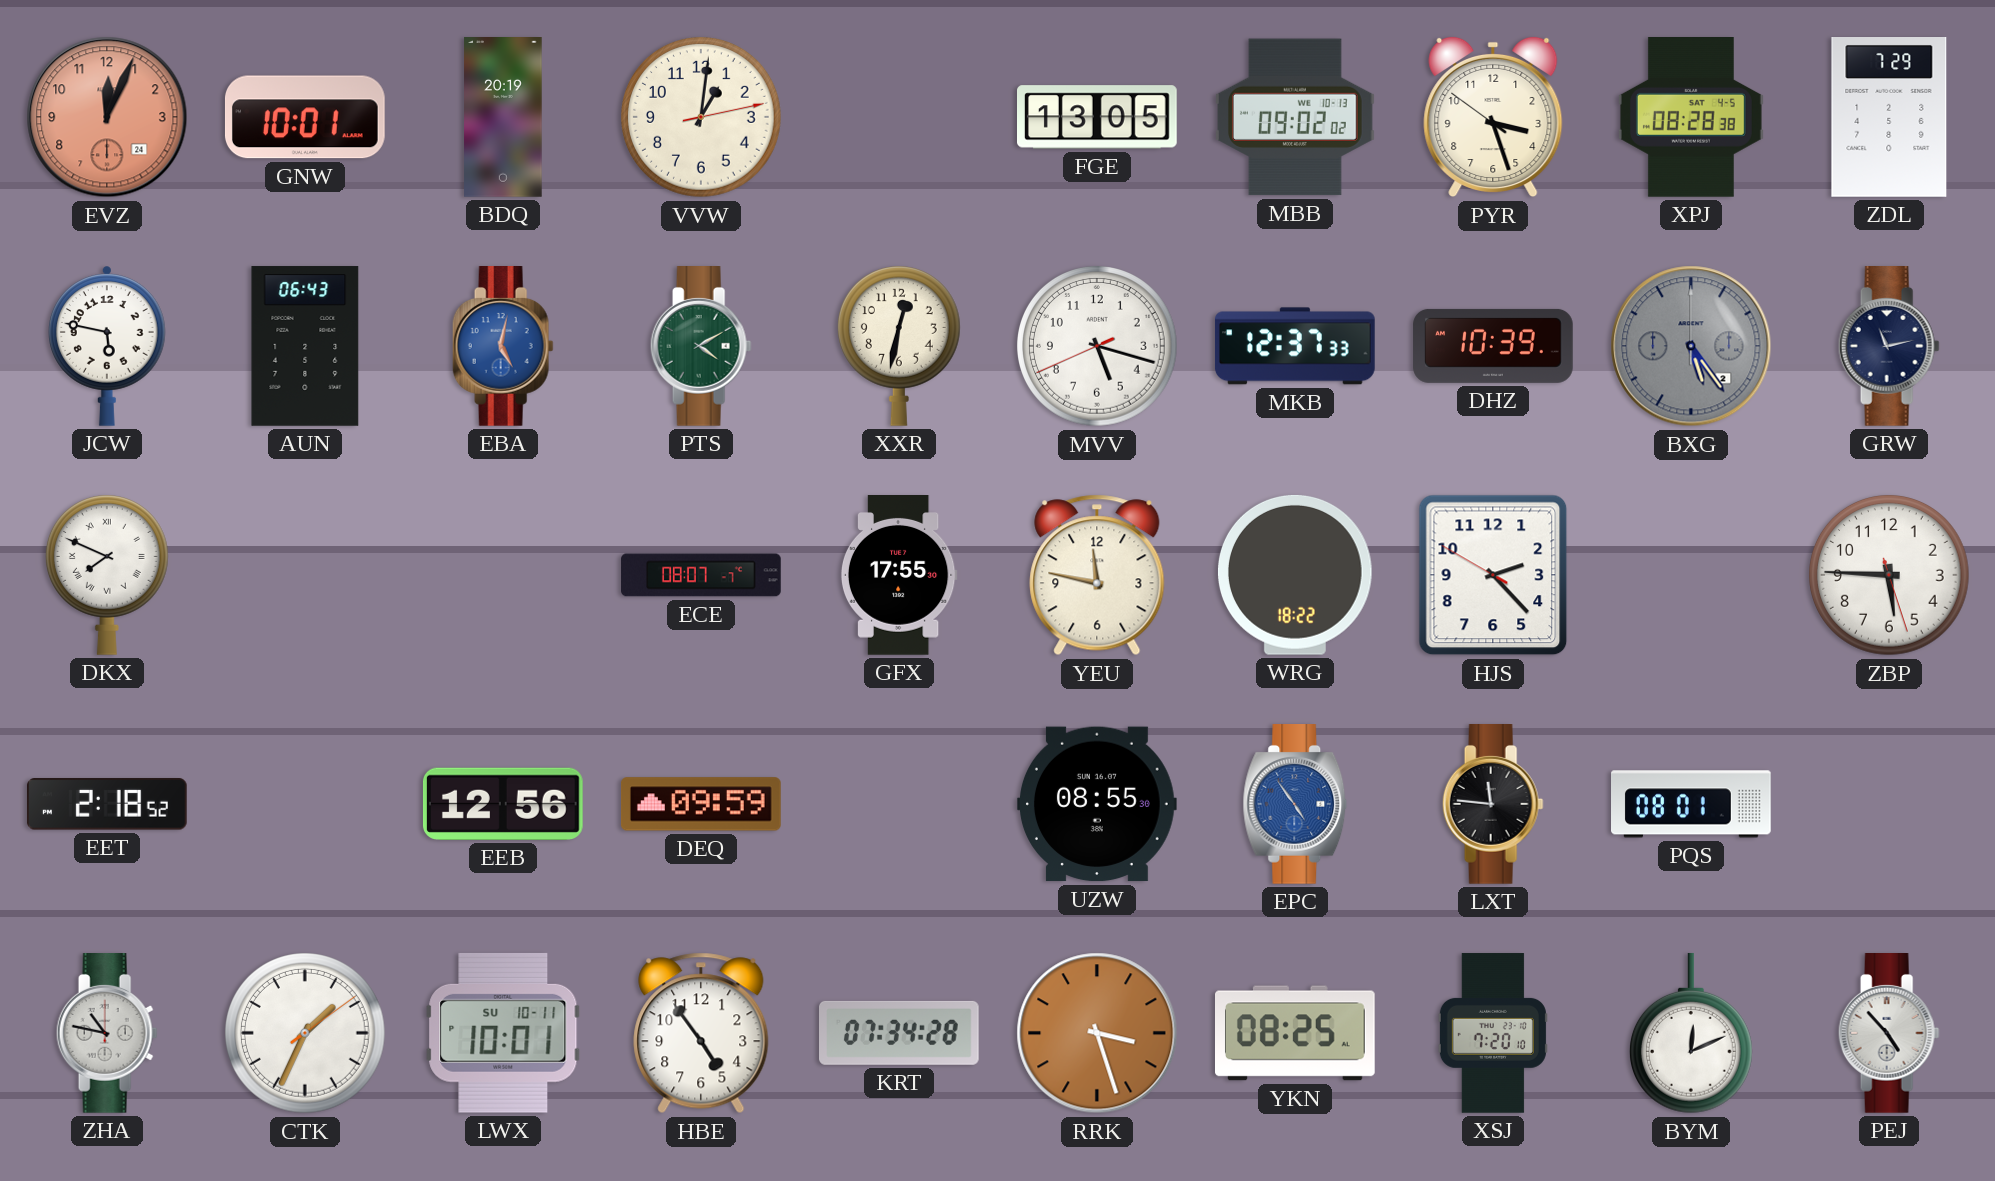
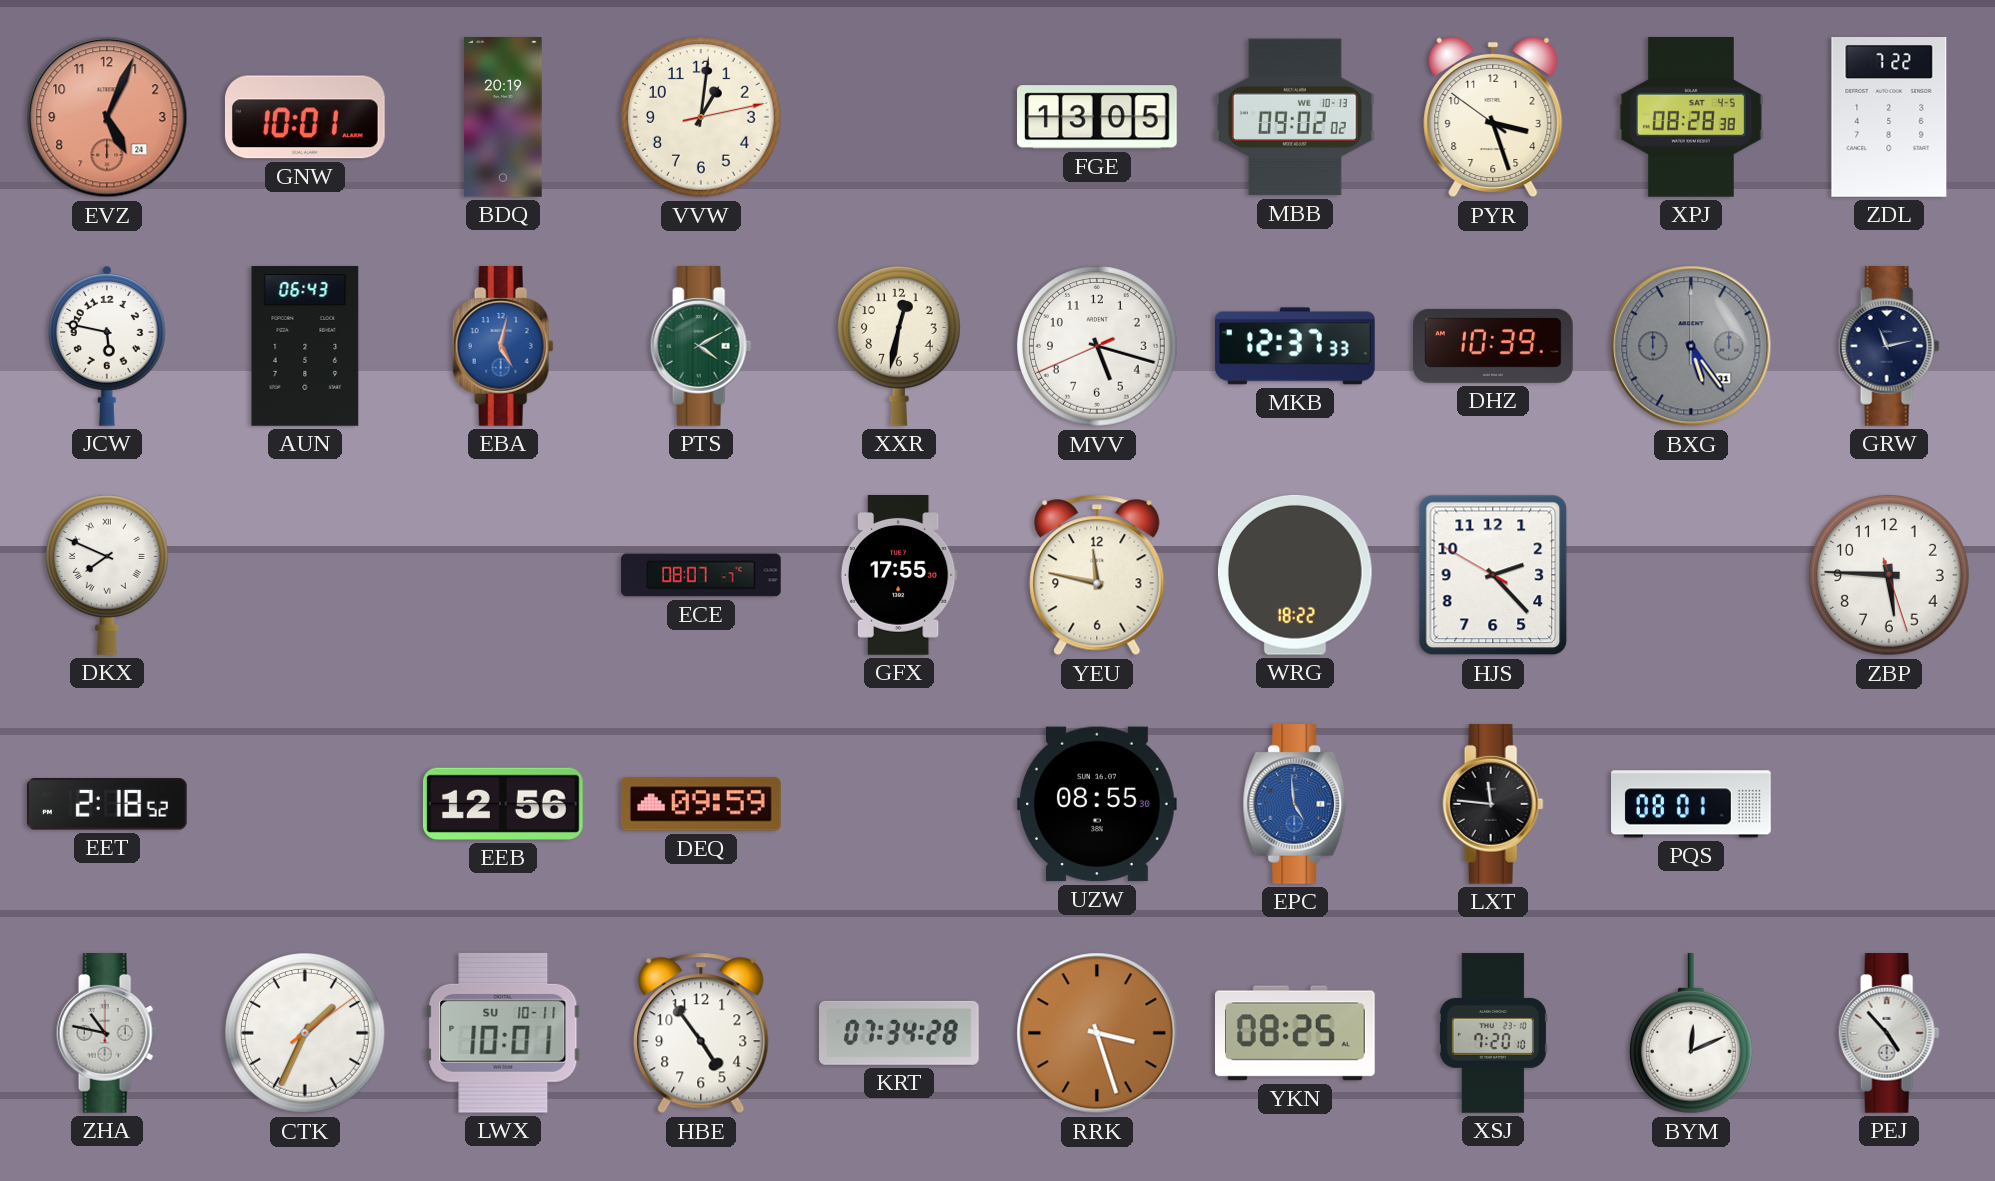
EVZ: 12:04 -> 5:04
ZDL: 7:29 -> 7:22
BXG date: 2 -> 31
EPC: 4:54 -> 4:59
